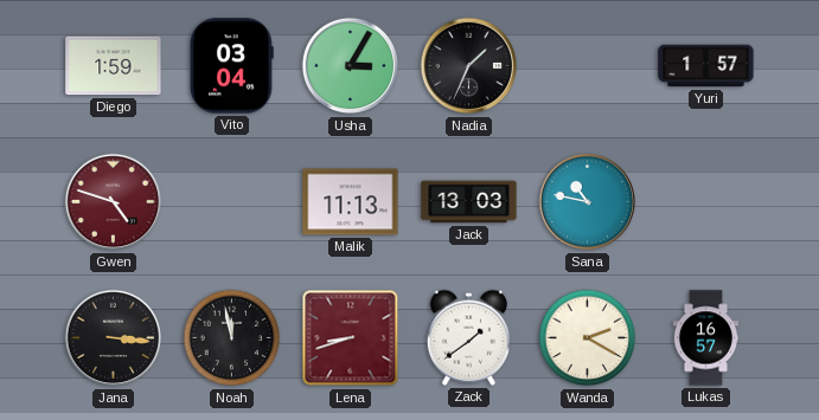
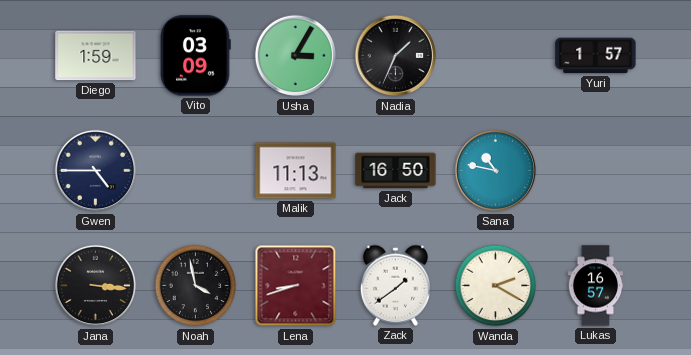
Vito: 03:04 -> 03:09
Gwen: 4:48 -> 4:45
Gwen dial: burgundy -> navy
Jack: 13:03 -> 16:50
Noah: 11:58 -> 3:58
